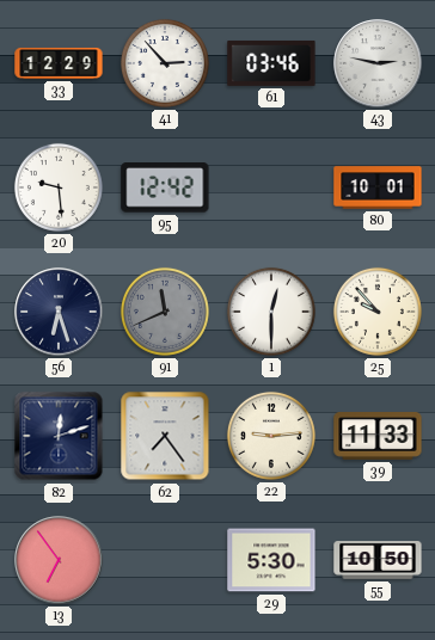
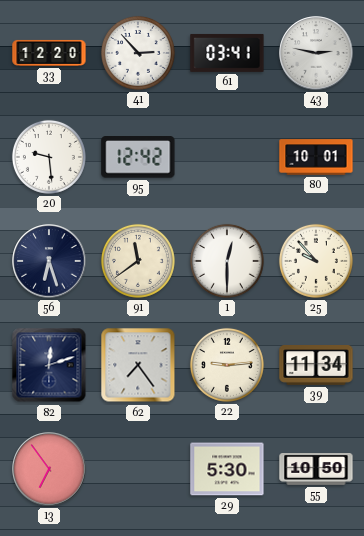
33: 12:29 -> 12:20
61: 03:46 -> 03:41
91: 11:41 -> 11:39
91 dial: grey -> cream
39: 11:33 -> 11:34
